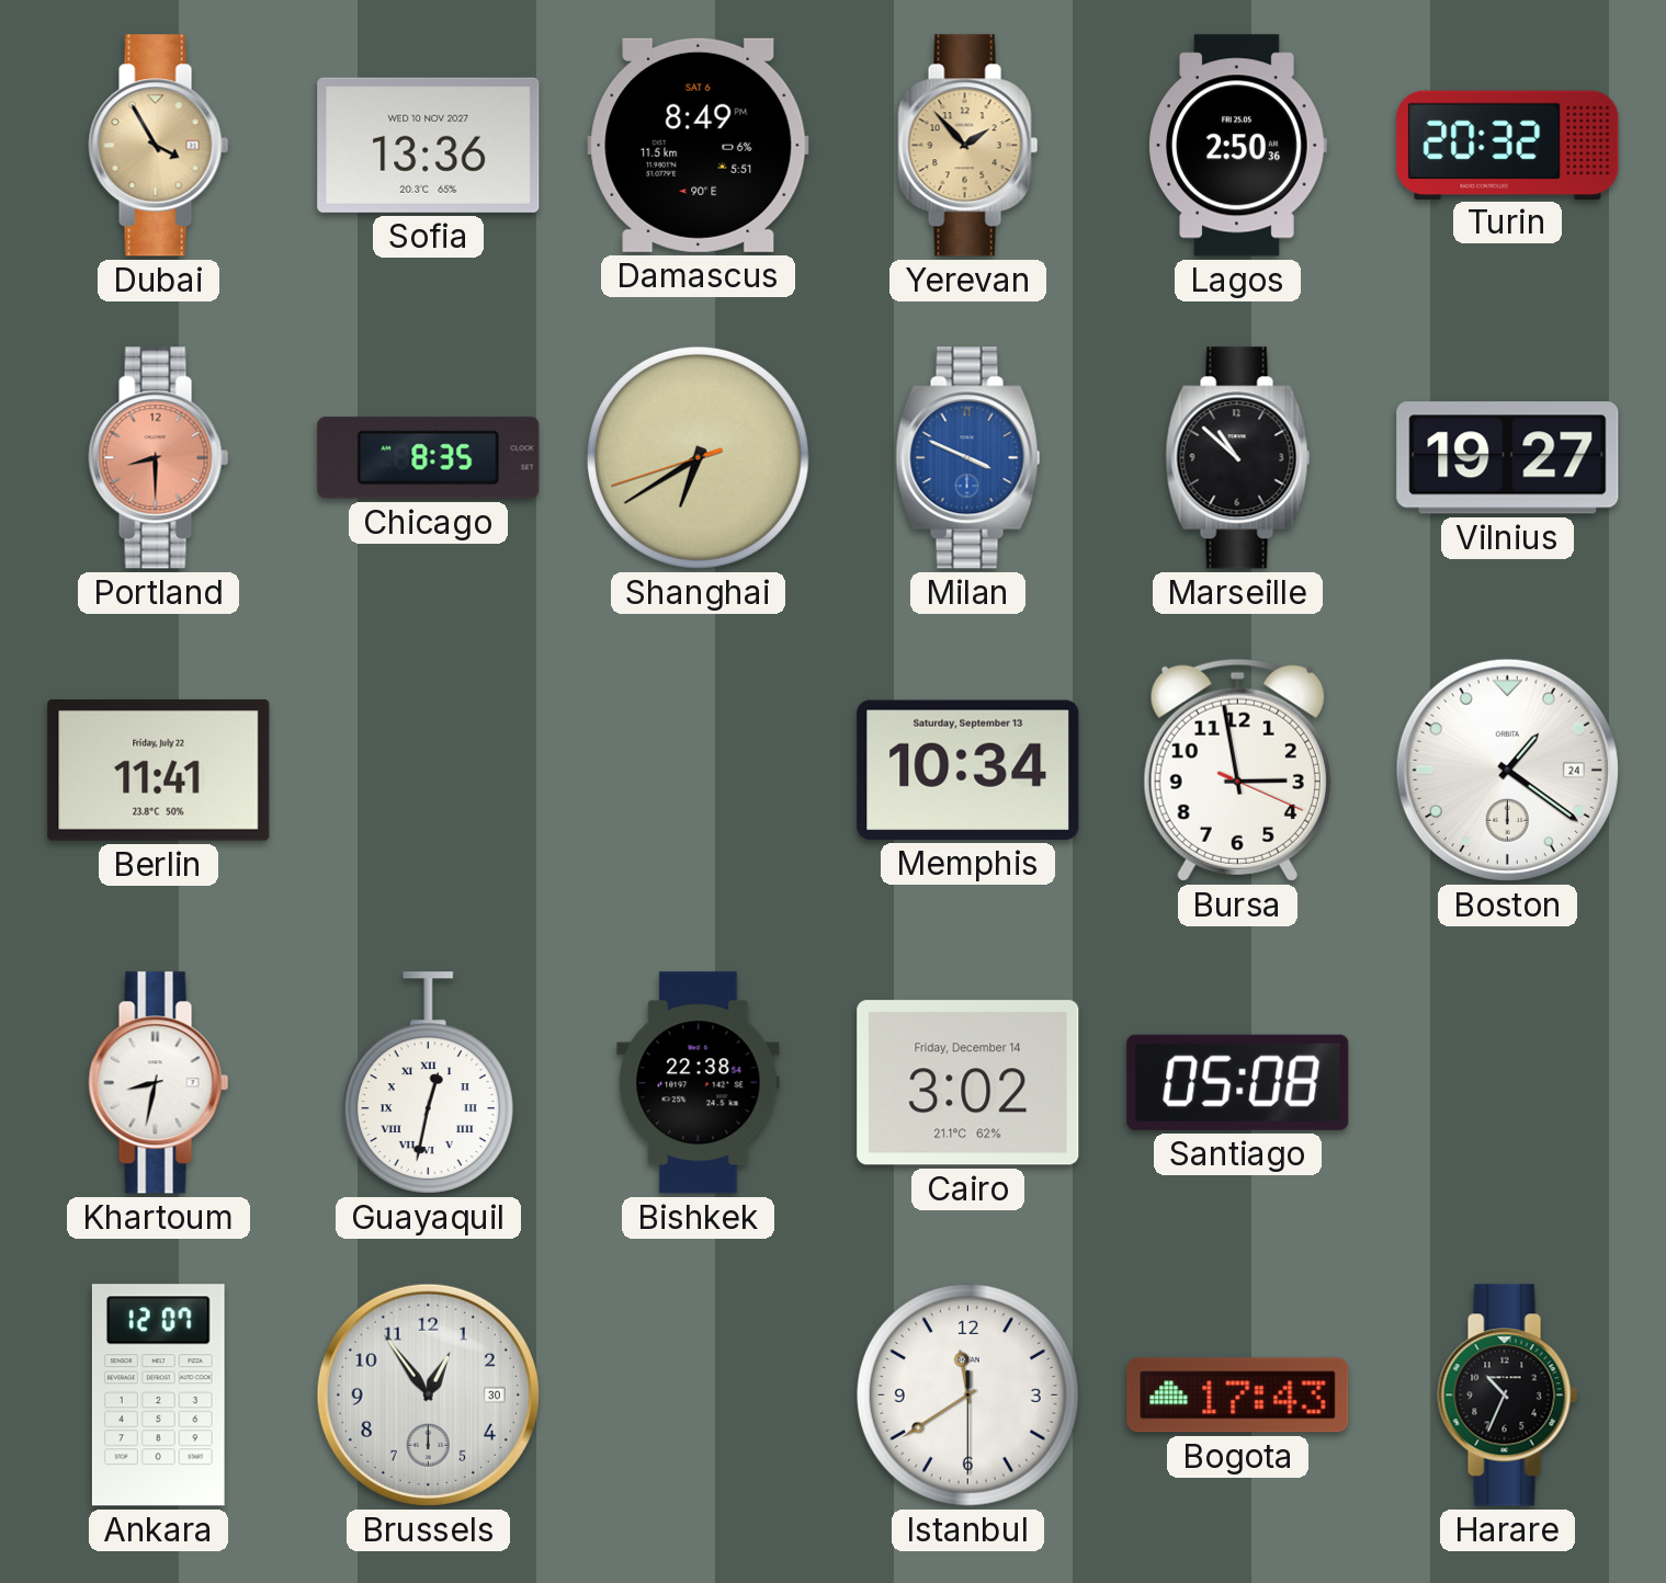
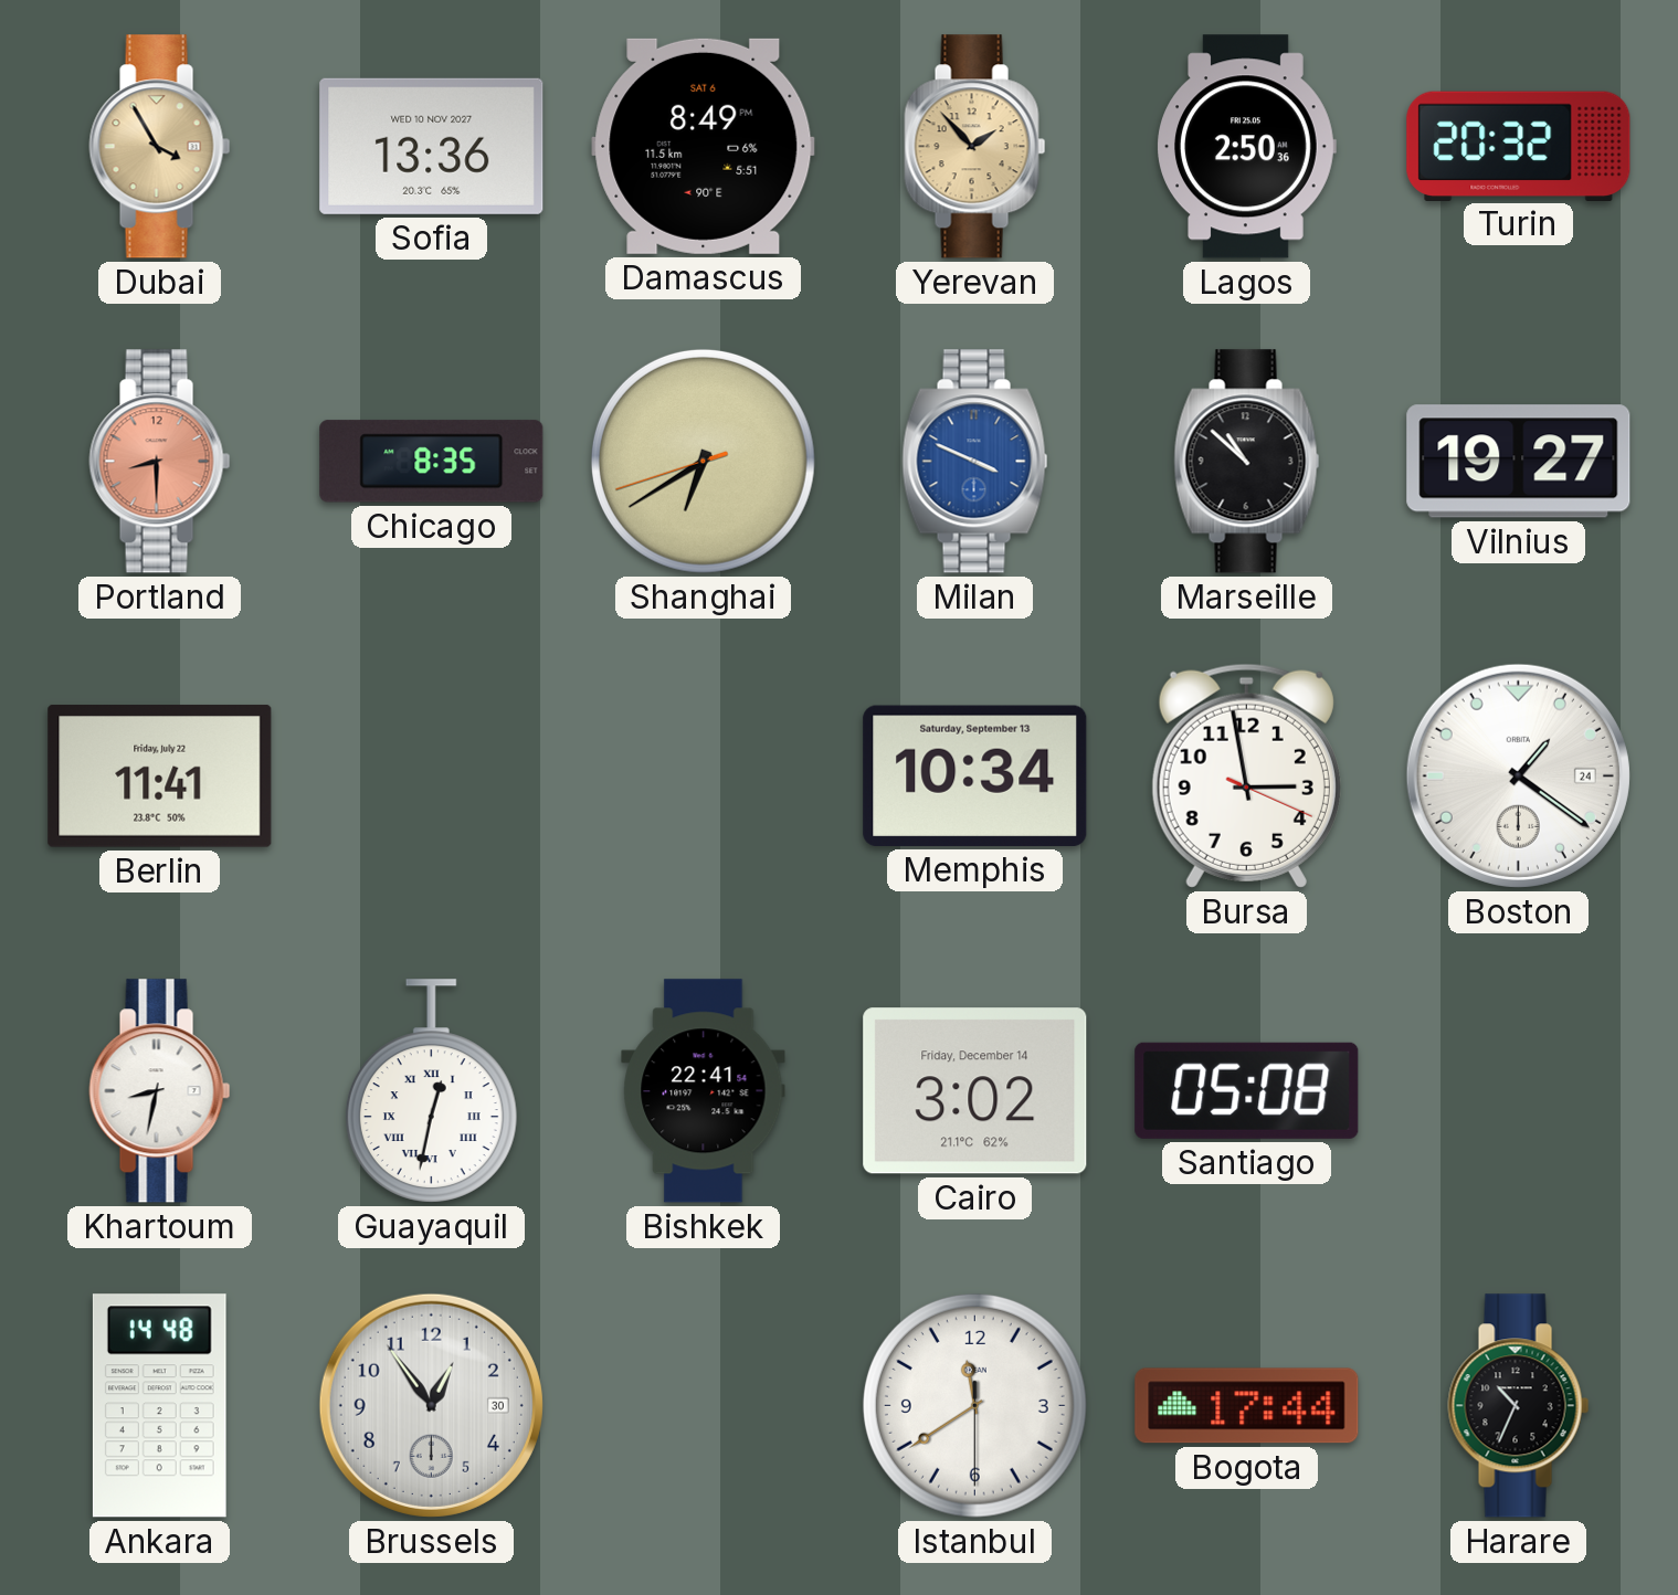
Bishkek: 22:38 -> 22:41
Ankara: 12:07 -> 14:48
Bogota: 17:43 -> 17:44
